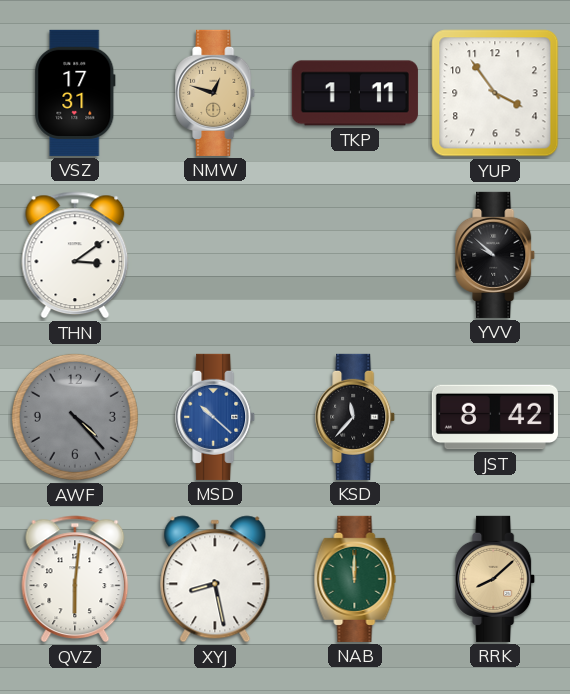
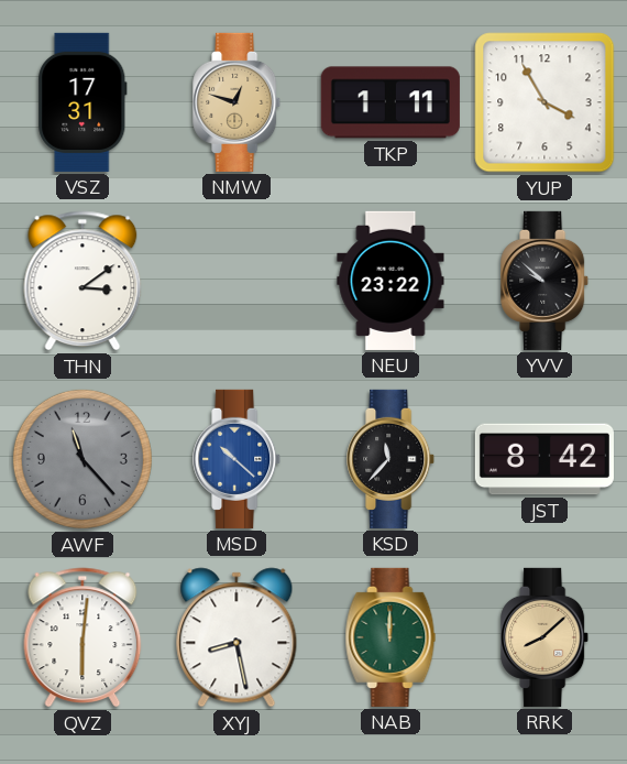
YUP: 3:54 -> 3:55
NEU: none -> 23:22
AWF: 4:23 -> 11:23
